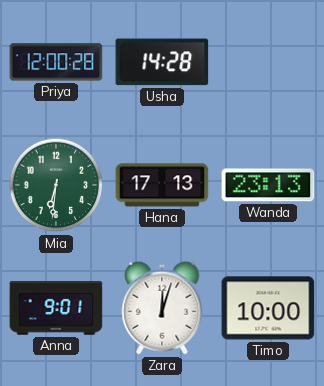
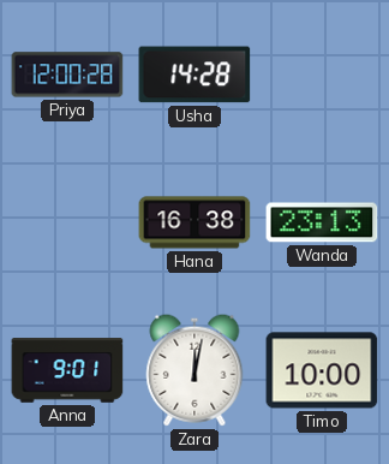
Mia: 6:31 -> none
Hana: 17:13 -> 16:38
Zara: 12:03 -> 12:02
